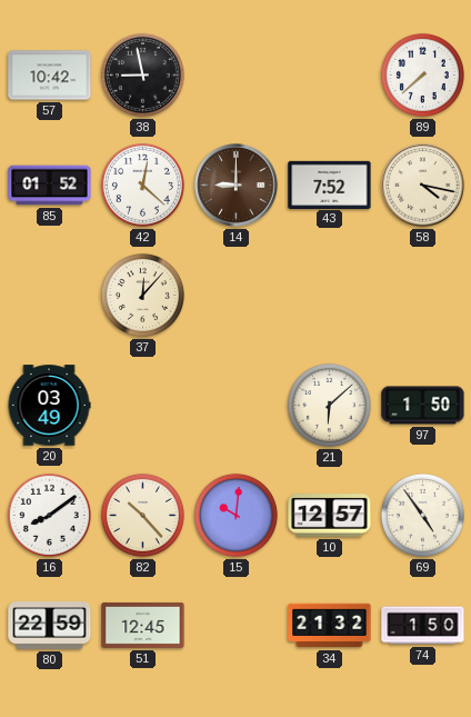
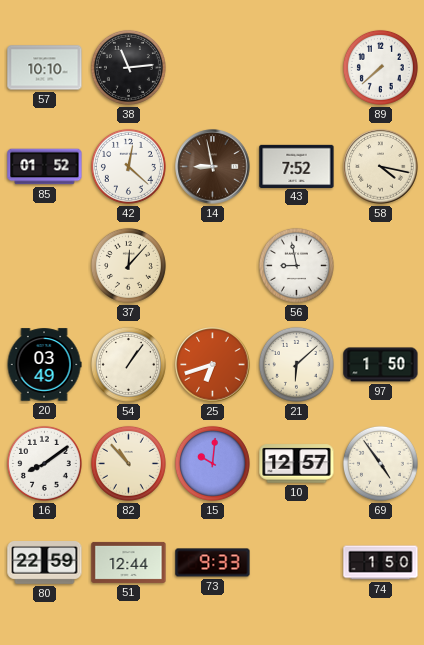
57: 10:42 -> 10:10
38: 8:58 -> 11:14
14: 9:00 -> 8:58
56: none -> 8:58
54: none -> 1:06
25: none -> 6:42
82: 10:23 -> 10:53
51: 12:45 -> 12:44
73: none -> 9:33
34: 21:32 -> none
